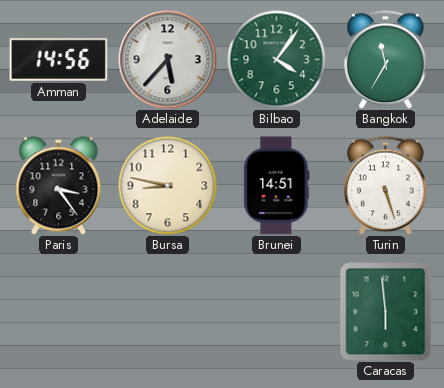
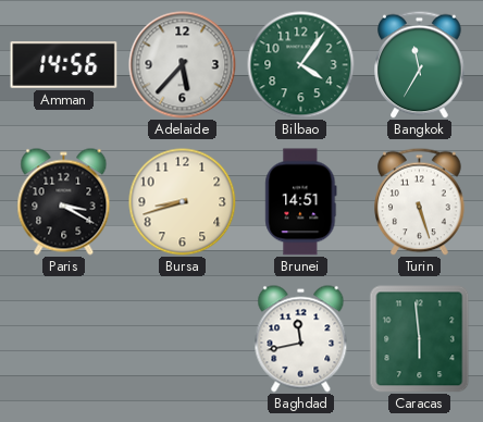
Paris: 3:24 -> 3:20
Bursa: 8:47 -> 8:42
Baghdad: none -> 11:43
